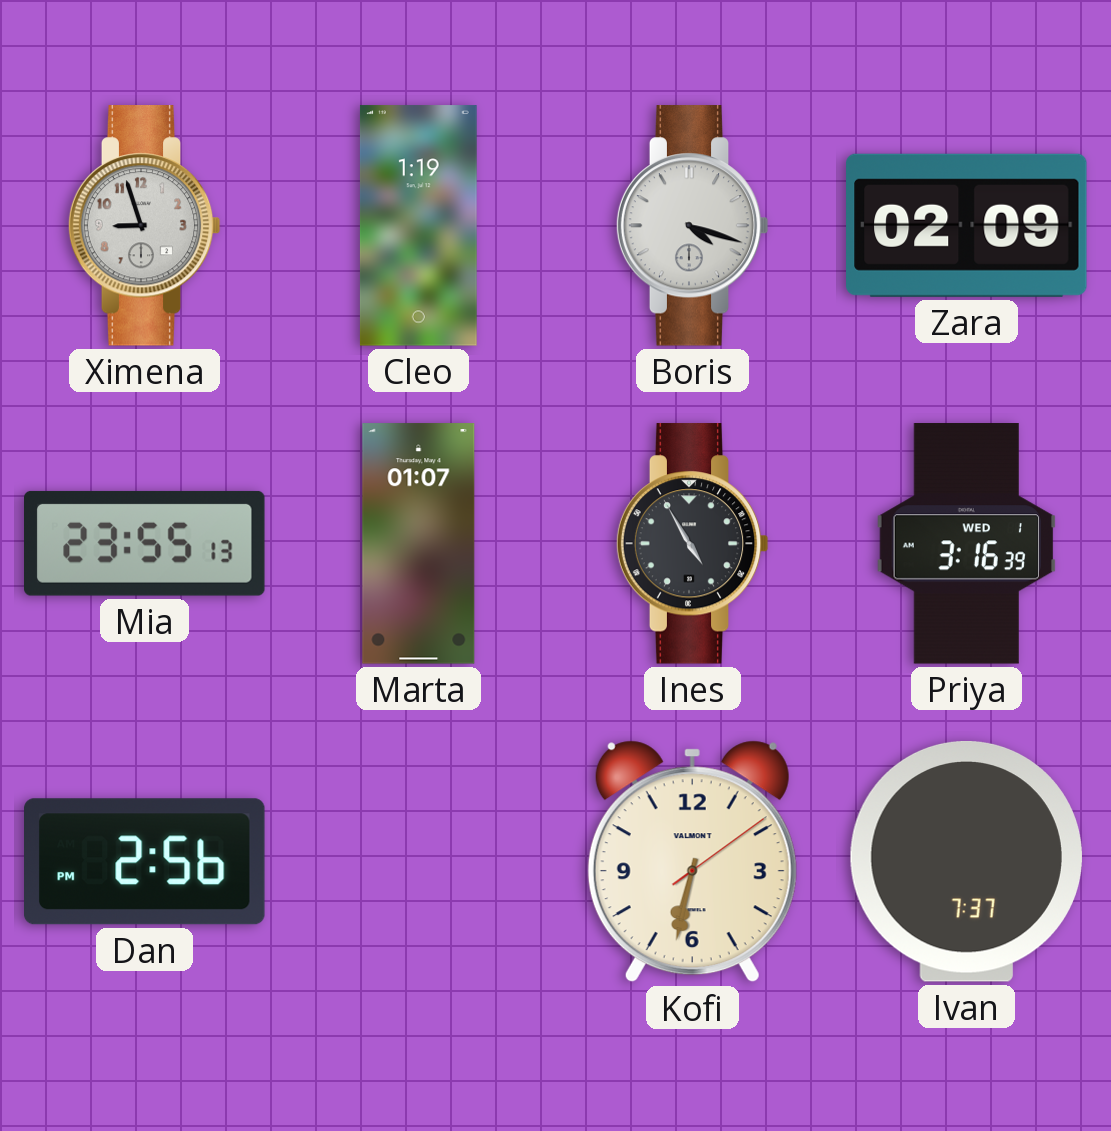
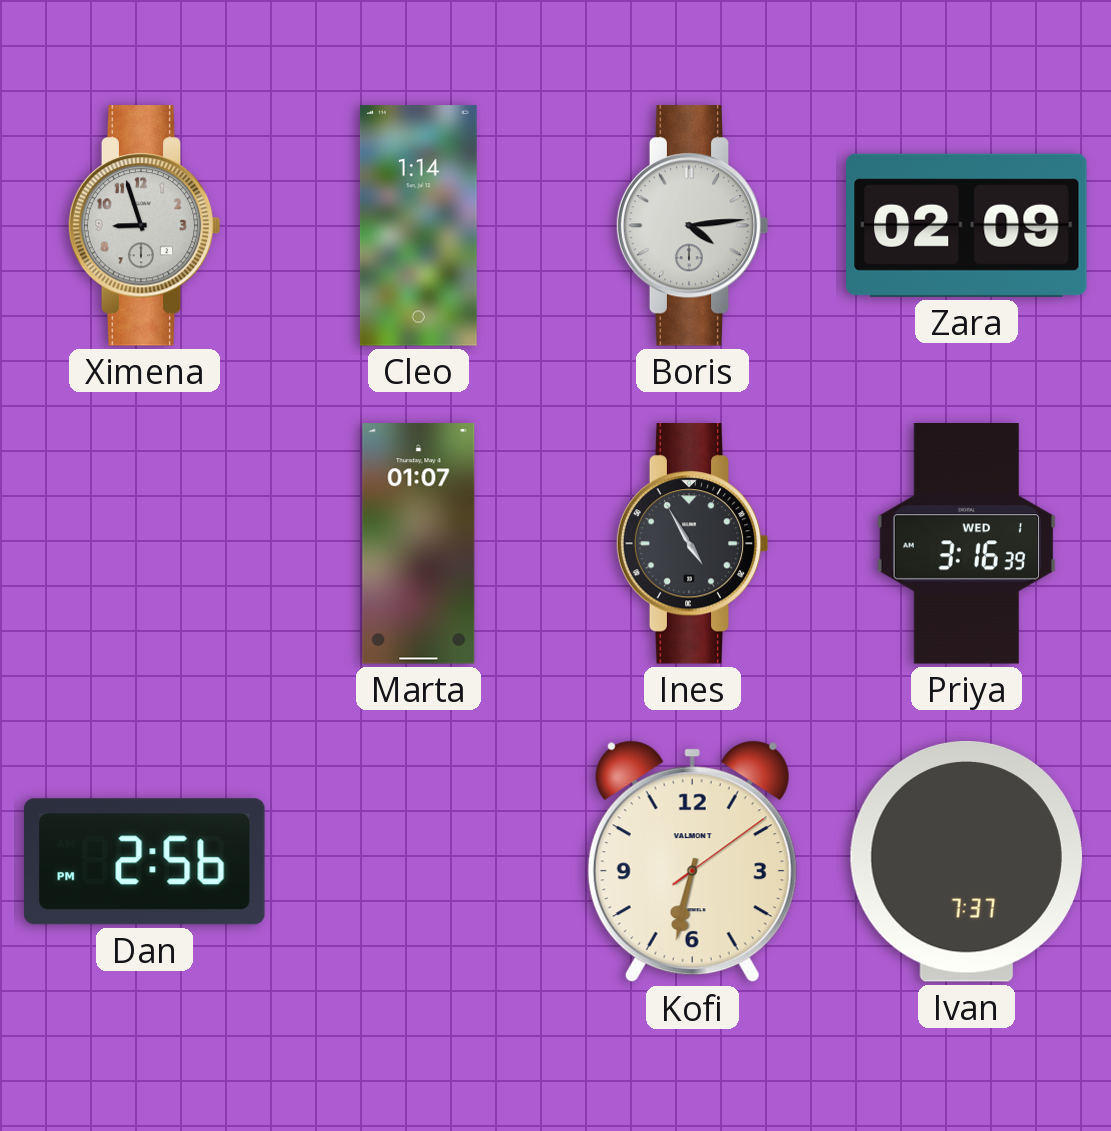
Cleo: 1:19 -> 1:14
Boris: 4:18 -> 4:14
Mia: 23:55 -> none
